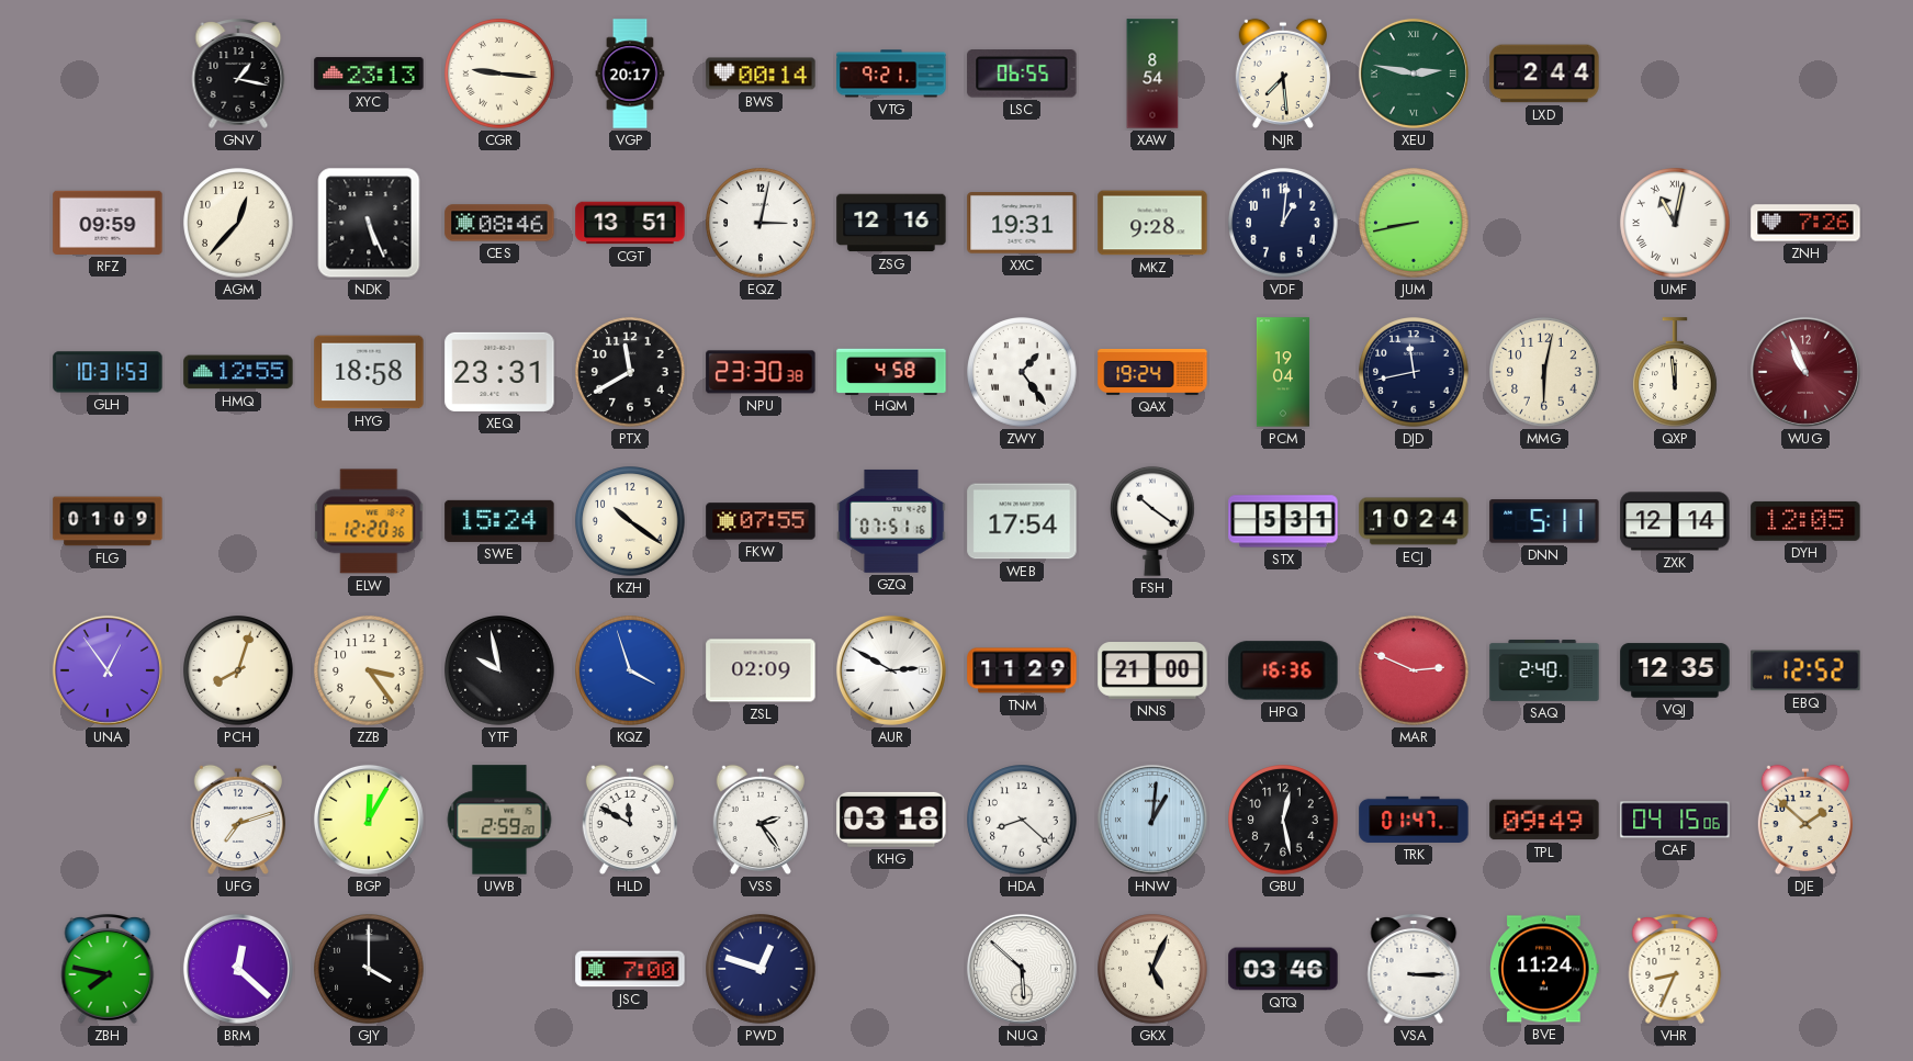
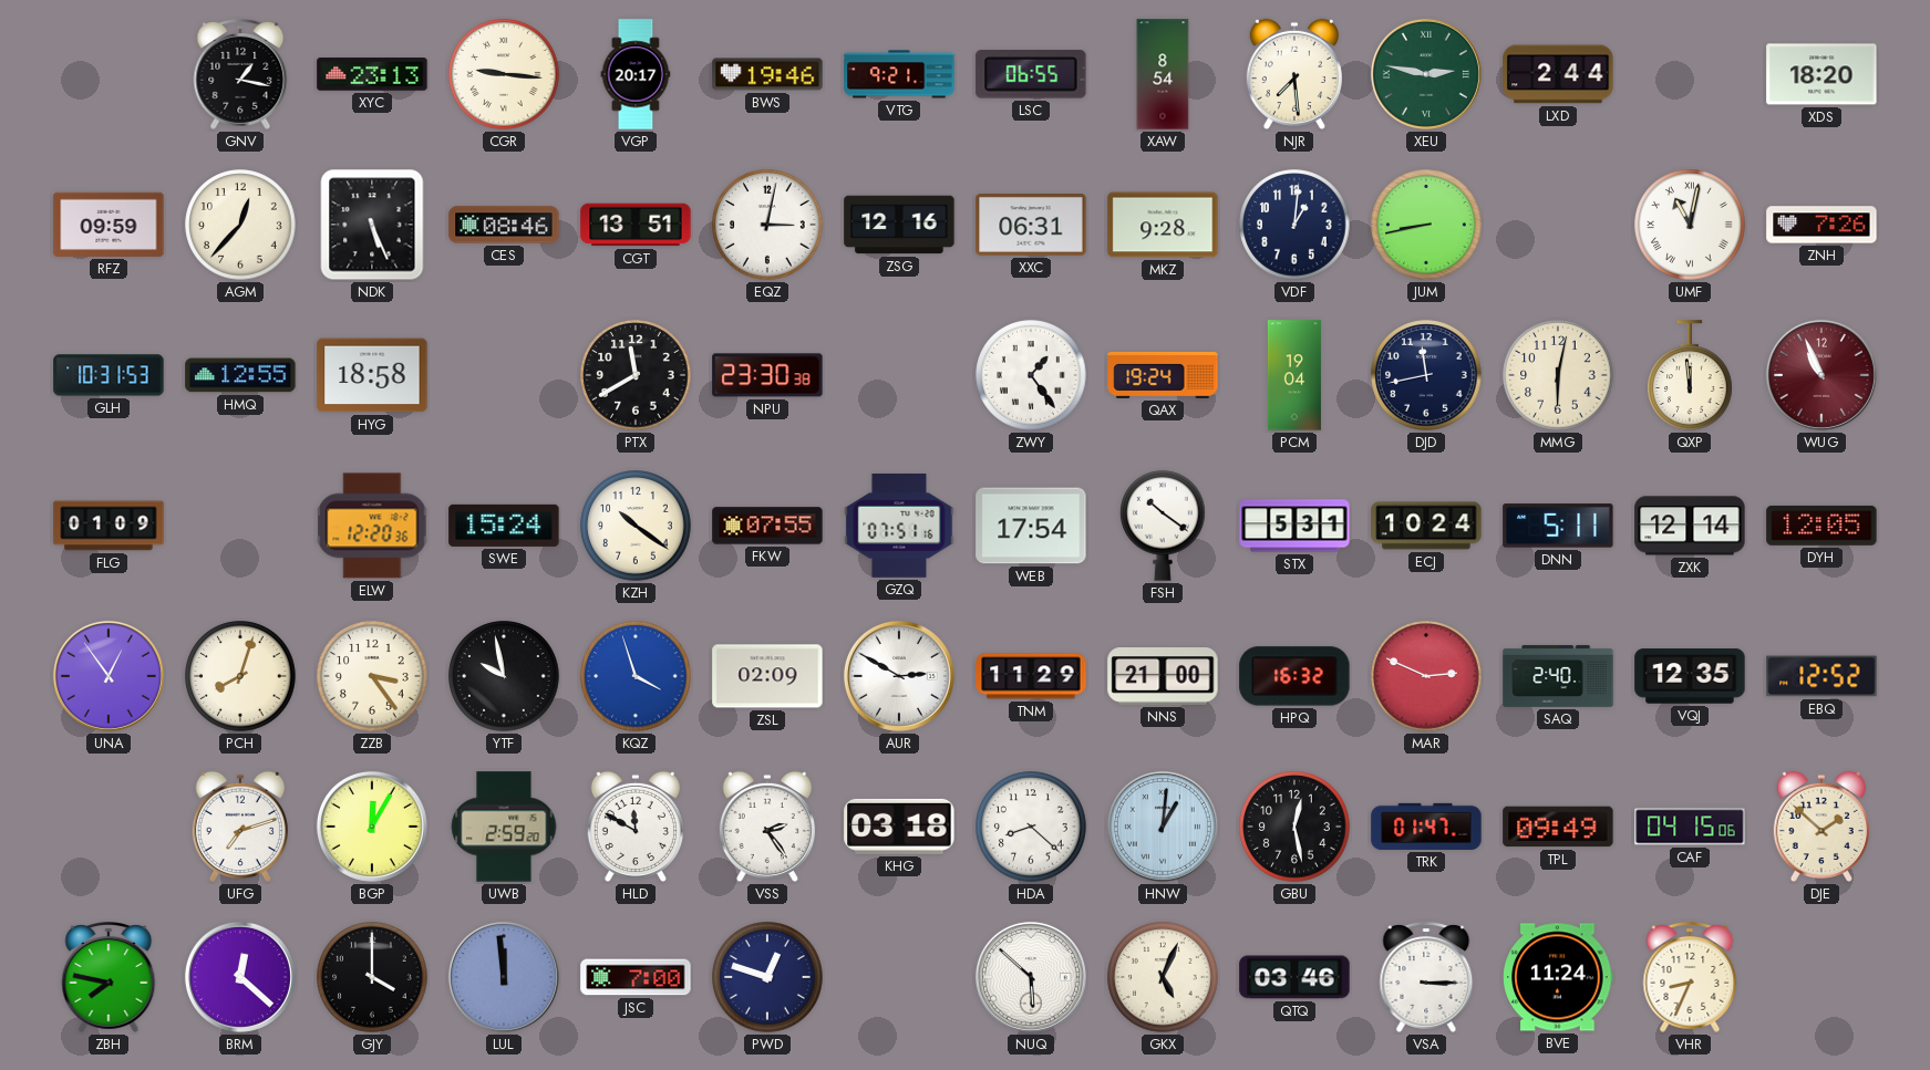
BWS: 00:14 -> 19:46
XDS: none -> 18:20
XXC: 19:31 -> 06:31
XEQ: 23:31 -> none
HQM: 4:58 -> none
HPQ: 16:36 -> 16:32
LUL: none -> 11:59
